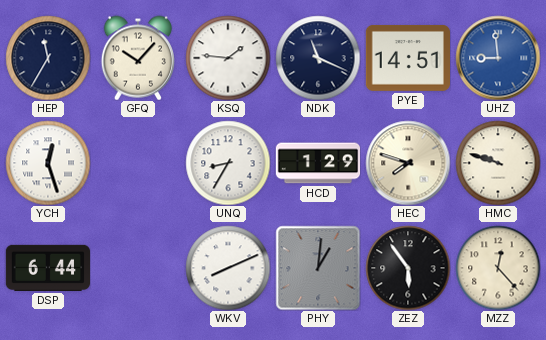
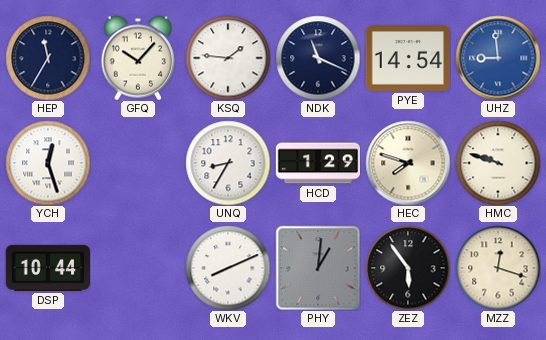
PYE: 14:51 -> 14:54
DSP: 6:44 -> 10:44
MZZ: 12:23 -> 12:18
